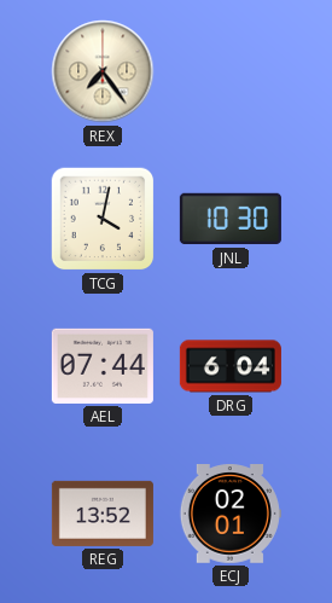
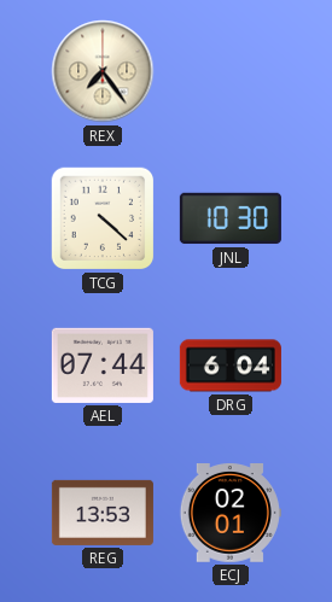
TCG: 4:02 -> 4:22
REG: 13:52 -> 13:53
